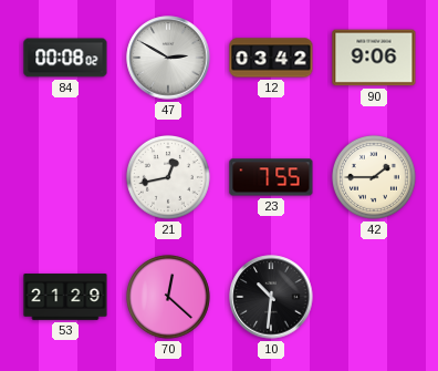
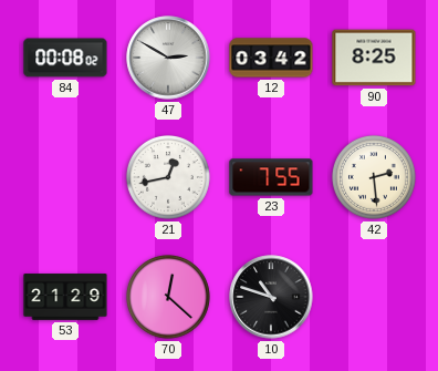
90: 9:06 -> 8:25
42: 1:45 -> 2:29
10: 10:31 -> 10:48
